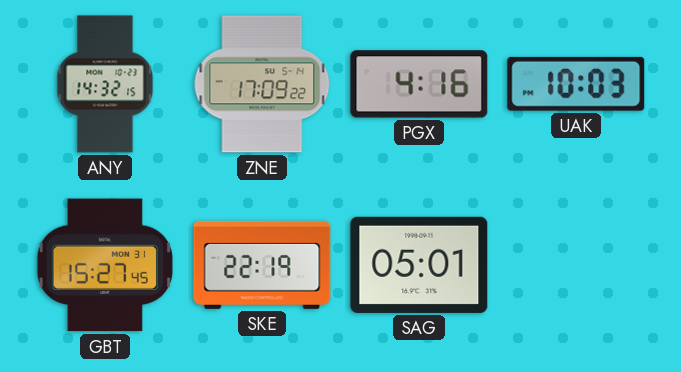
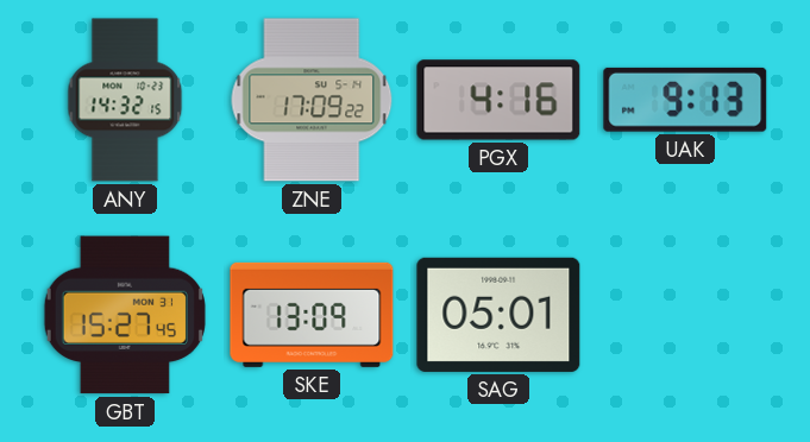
UAK: 10:03 -> 9:13
SKE: 22:19 -> 13:09
